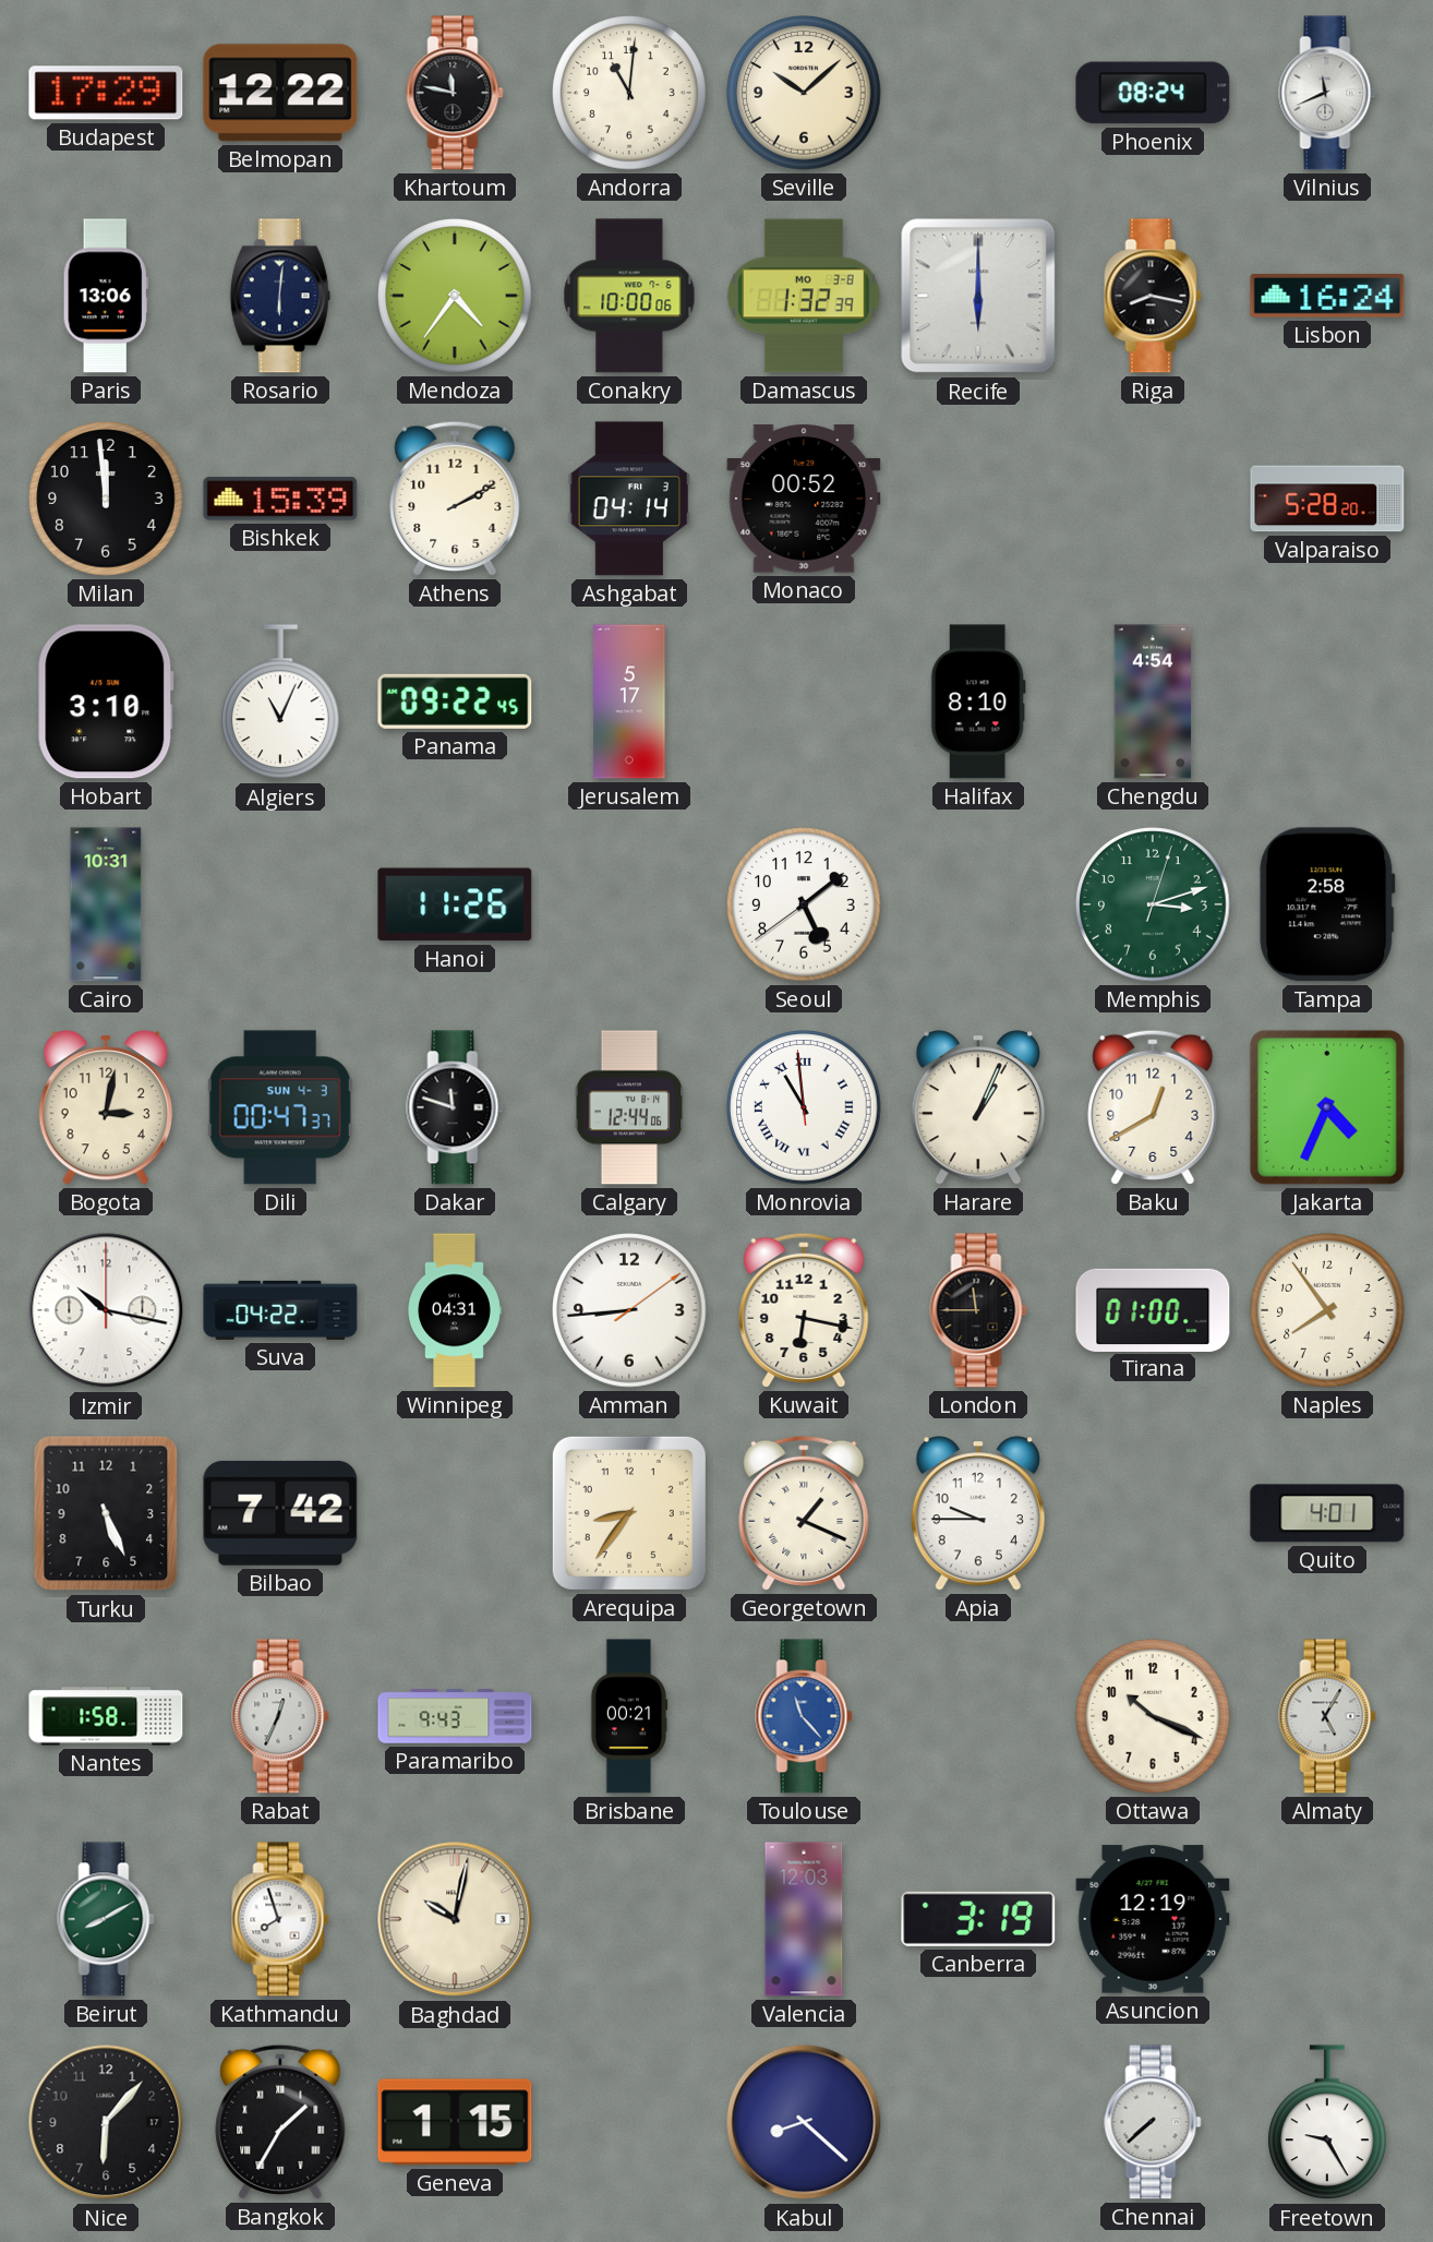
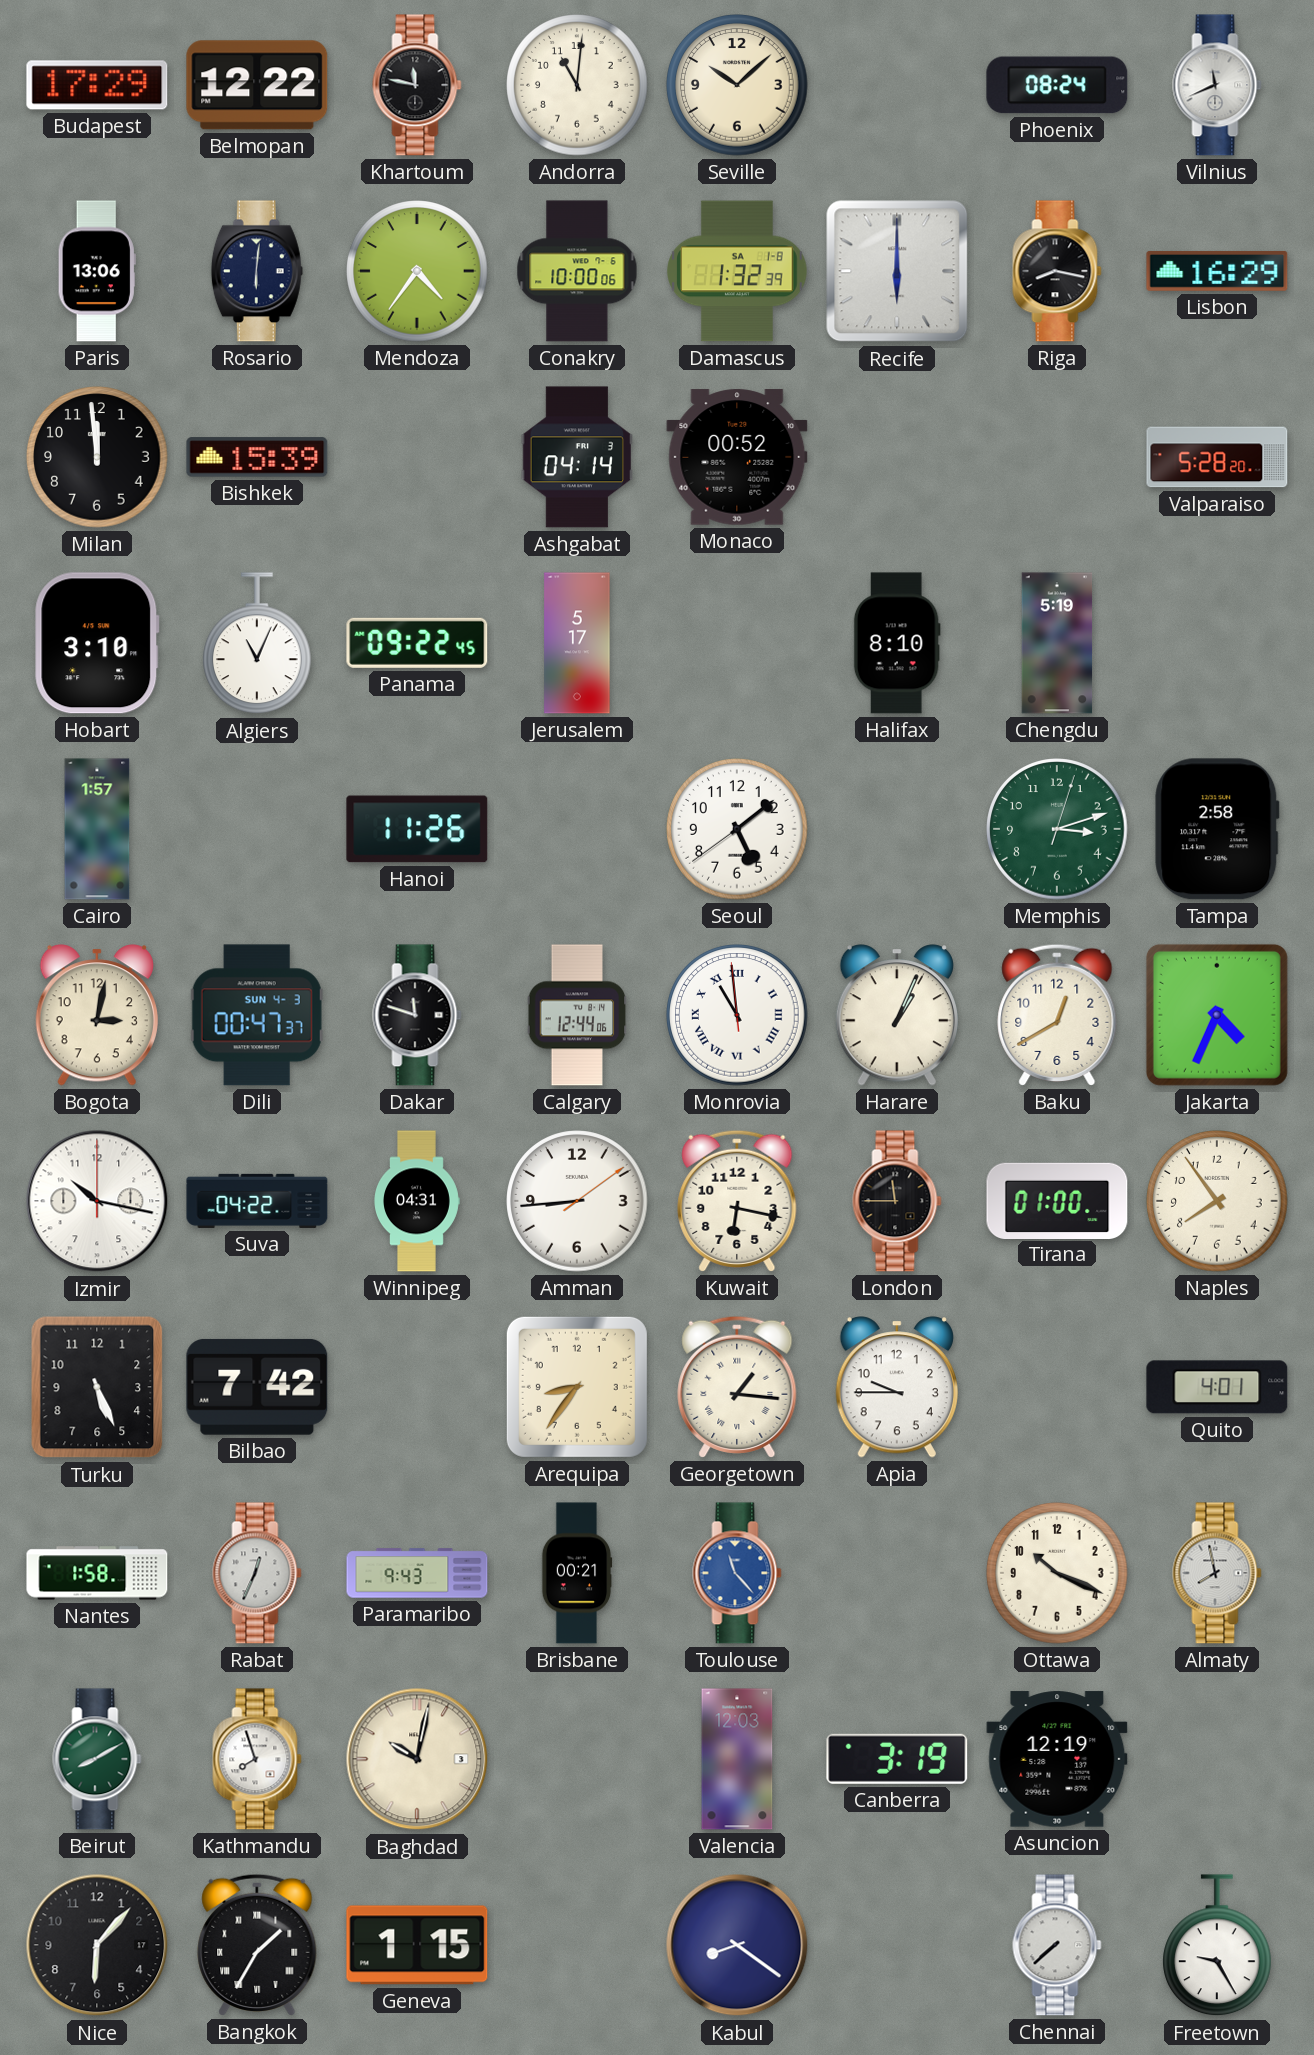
Damascus date: MO 3-8 -> SA 1-8
Lisbon: 16:24 -> 16:29
Athens: 2:10 -> none
Chengdu: 4:54 -> 5:19
Cairo: 10:31 -> 1:57
Georgetown: 1:19 -> 1:16
Almaty: 5:05 -> 7:58
Kabul: 8:22 -> 8:21
